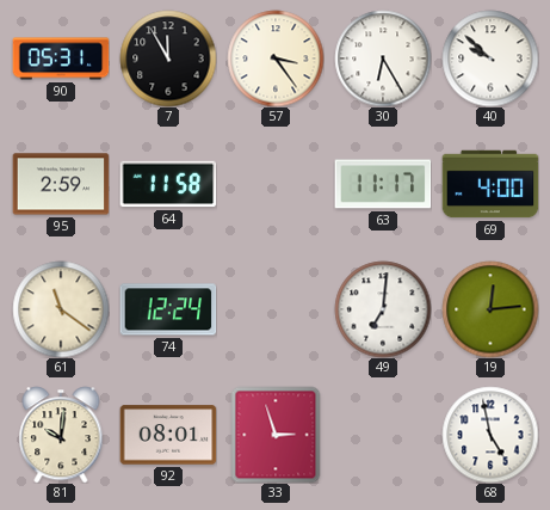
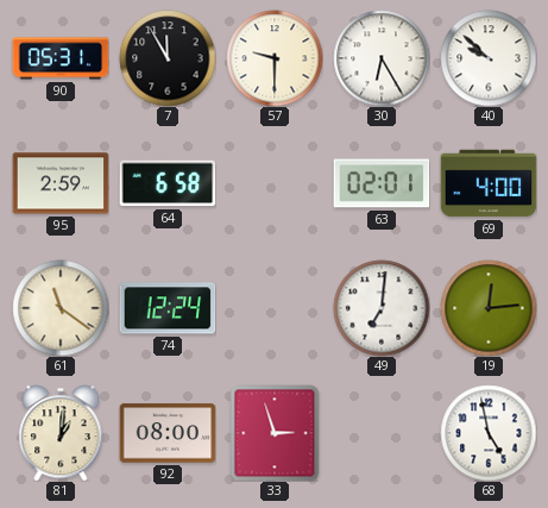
57: 3:24 -> 9:30
64: 11:58 -> 6:58
63: 11:17 -> 02:01
81: 10:01 -> 1:01
92: 08:01 -> 08:00
